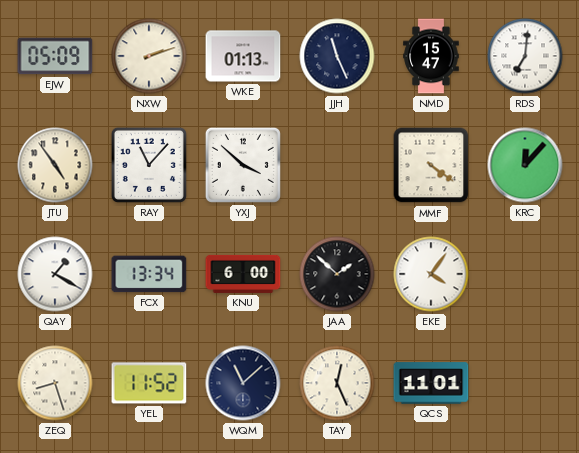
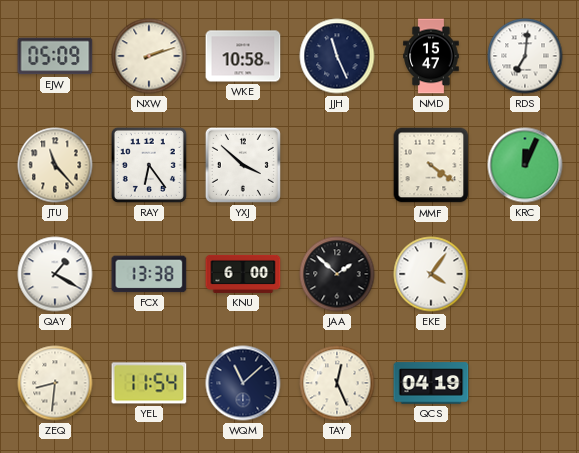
WKE: 01:13 -> 10:58
JTU: 4:54 -> 11:23
RAY: 11:07 -> 6:24
KRC: 12:07 -> 12:04
FCX: 13:34 -> 13:38
ZEQ: 8:27 -> 8:31
YEL: 11:52 -> 11:54
QCS: 11:01 -> 04:19
